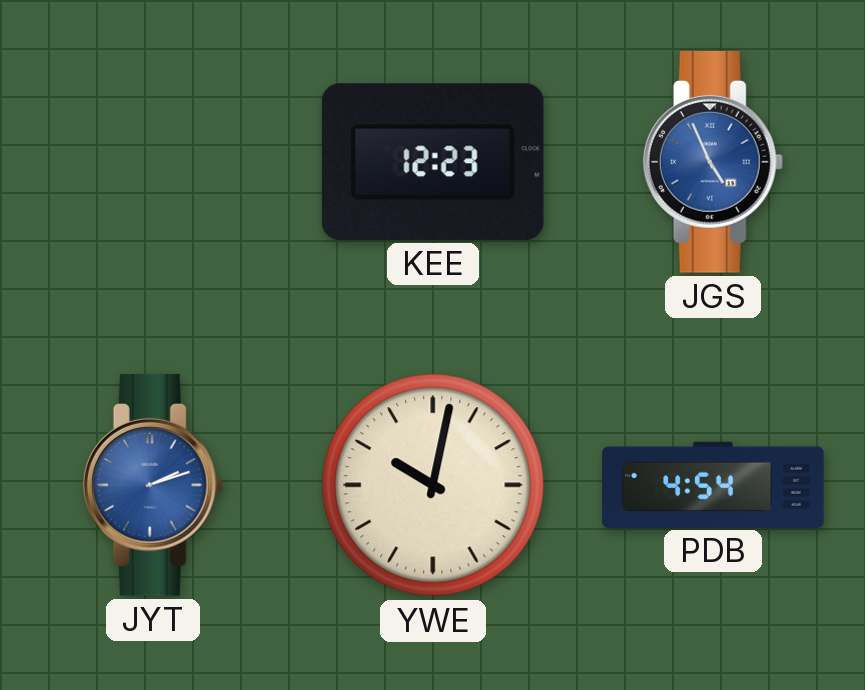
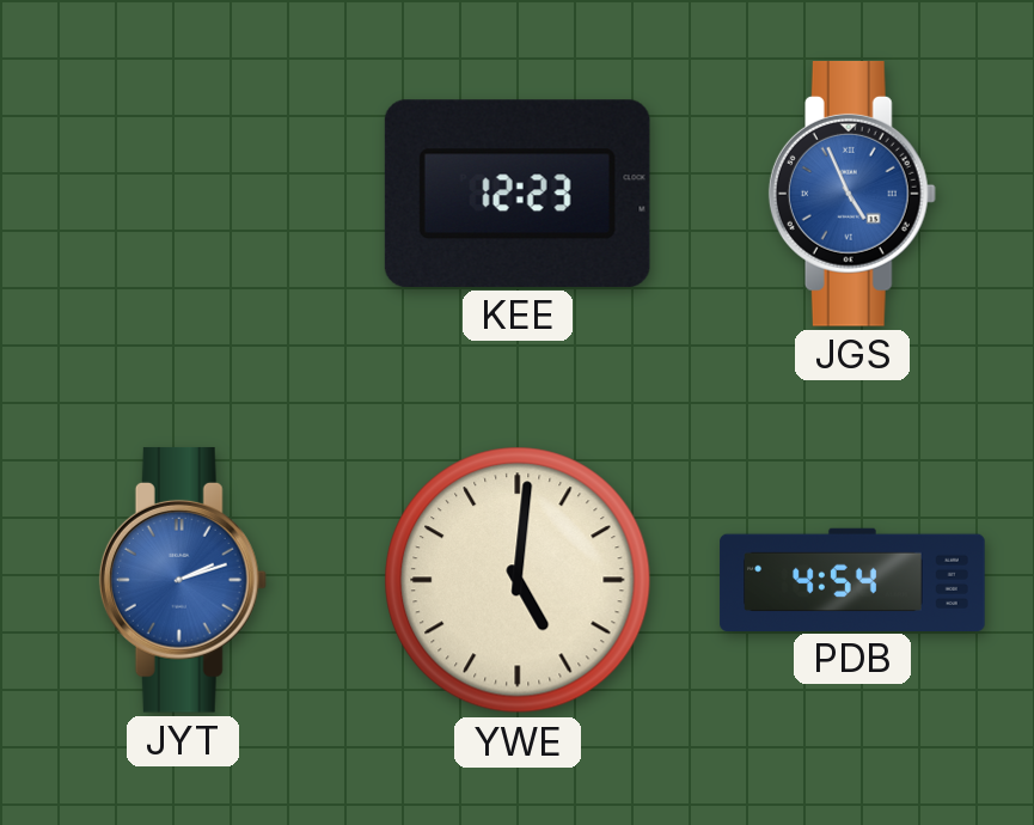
YWE: 10:02 -> 5:01
